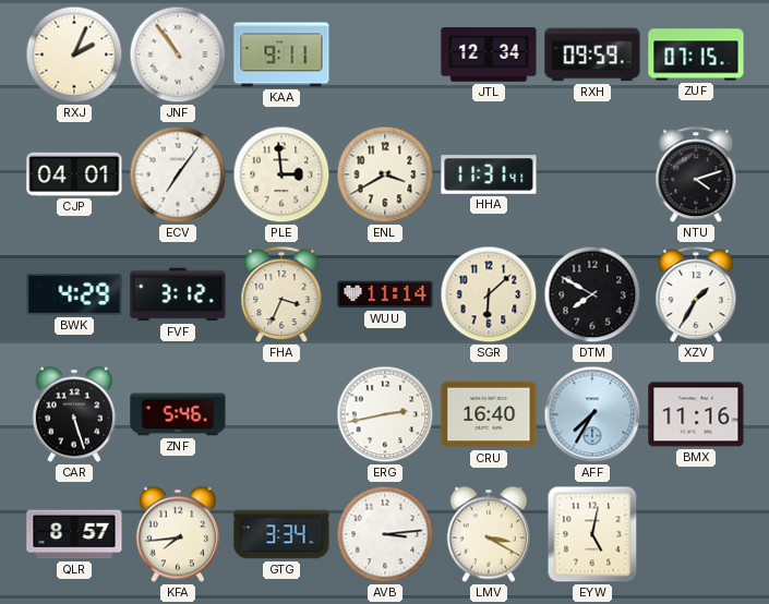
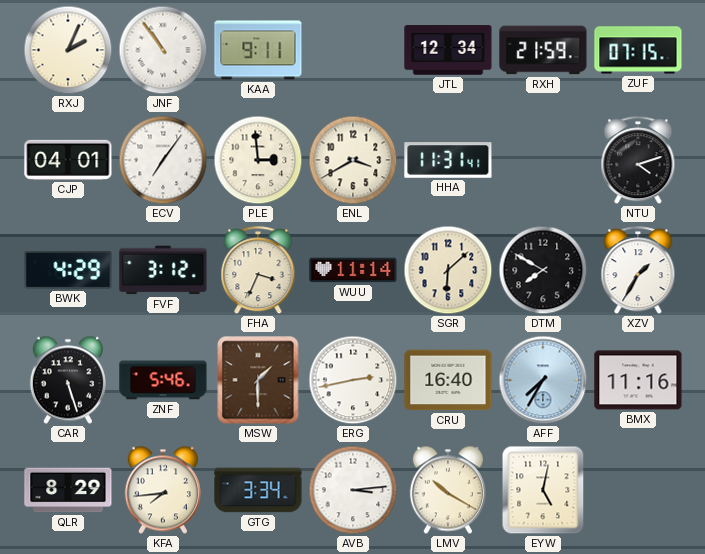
RXH: 09:59 -> 21:59
MSW: none -> 1:30
QLR: 8:57 -> 8:29
LMV: 3:20 -> 10:20
